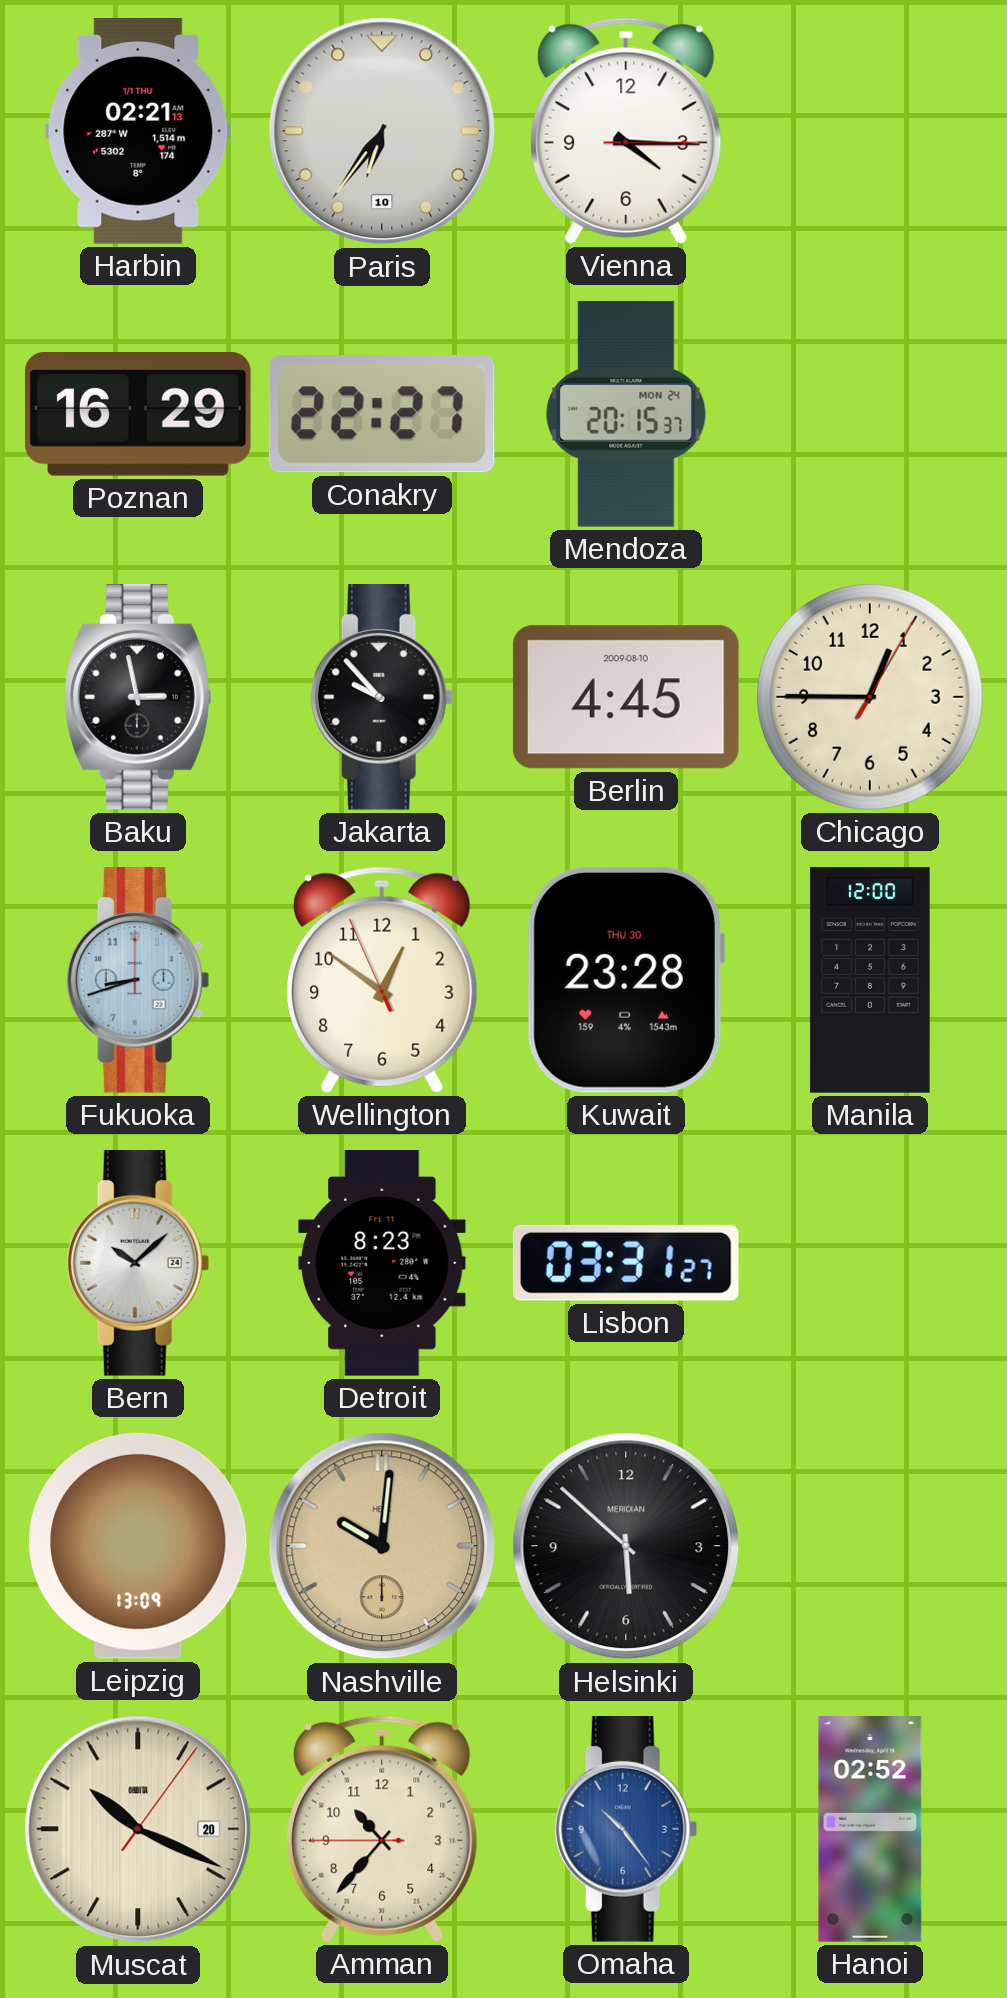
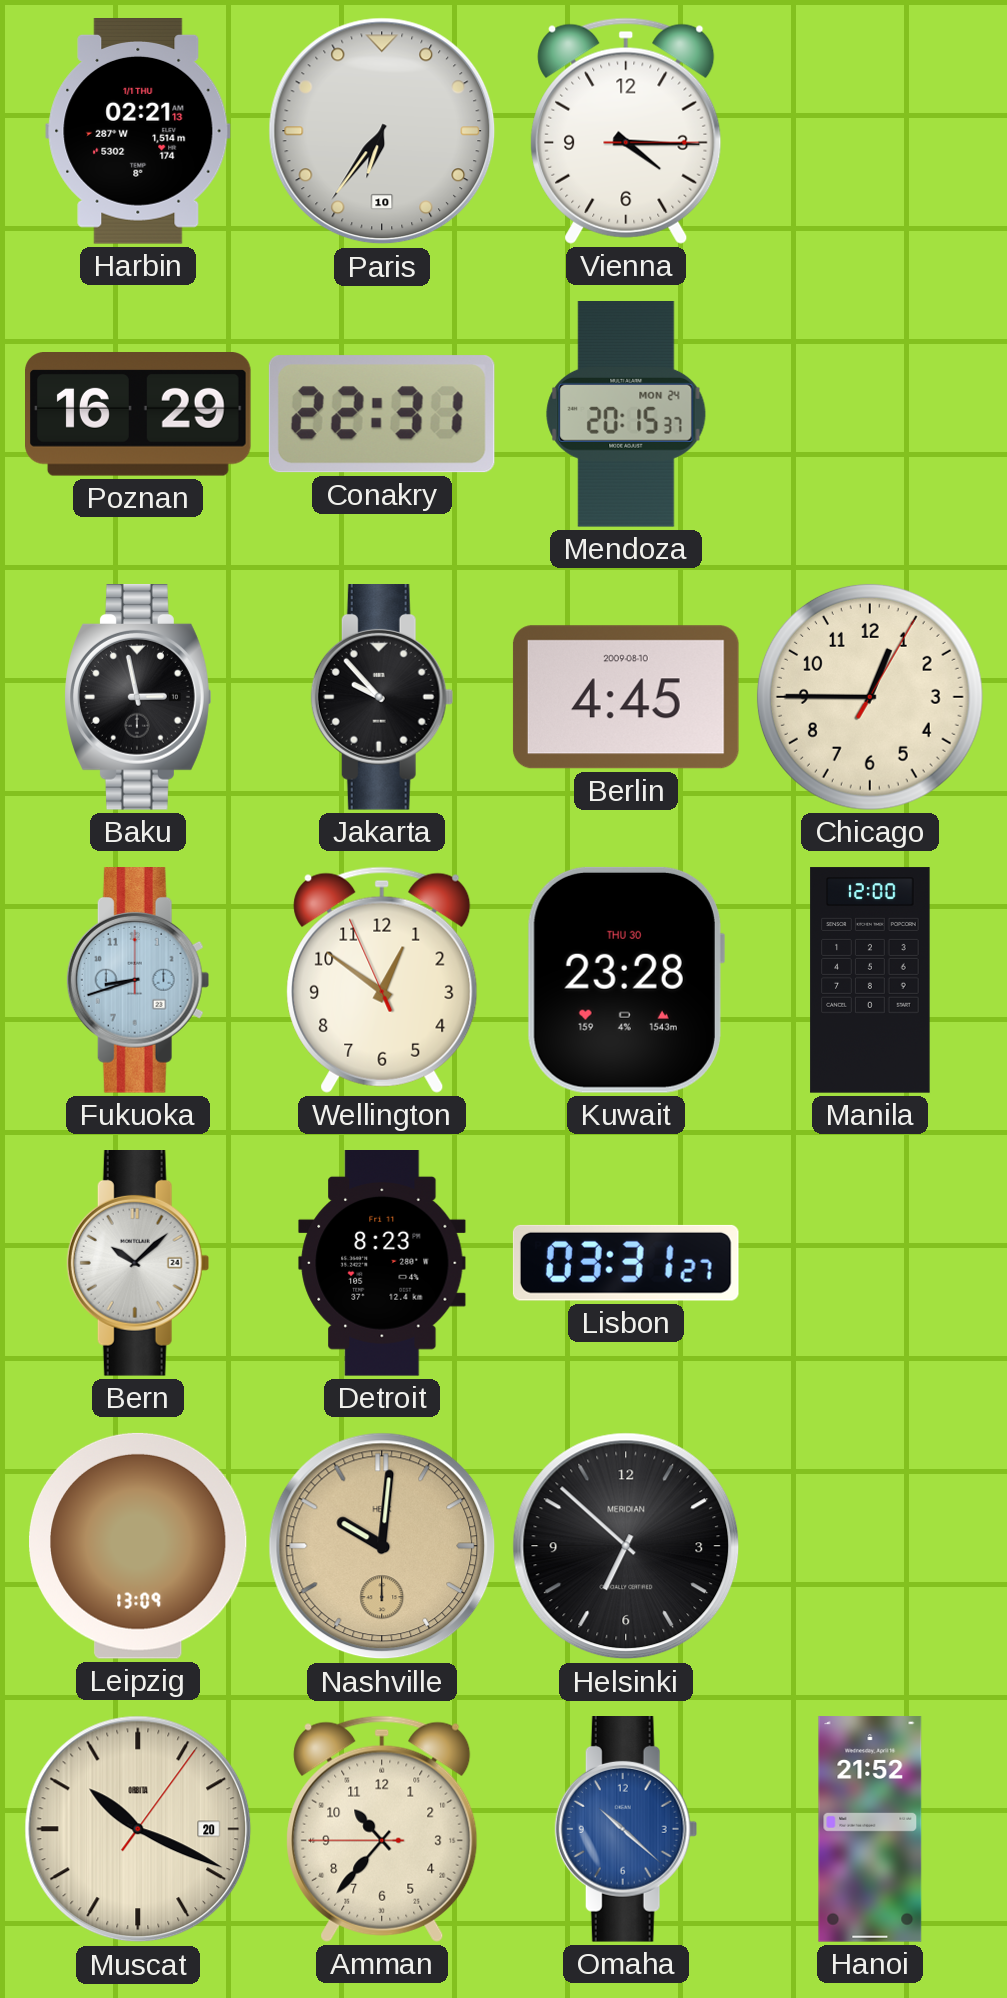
Conakry: 22:27 -> 22:31
Helsinki: 5:52 -> 6:52
Omaha: 10:24 -> 10:22
Hanoi: 02:52 -> 21:52
